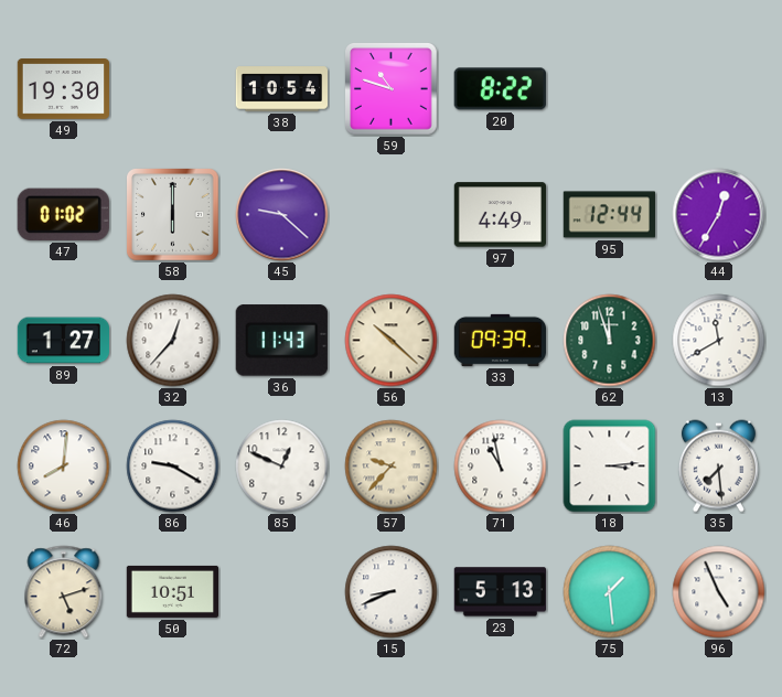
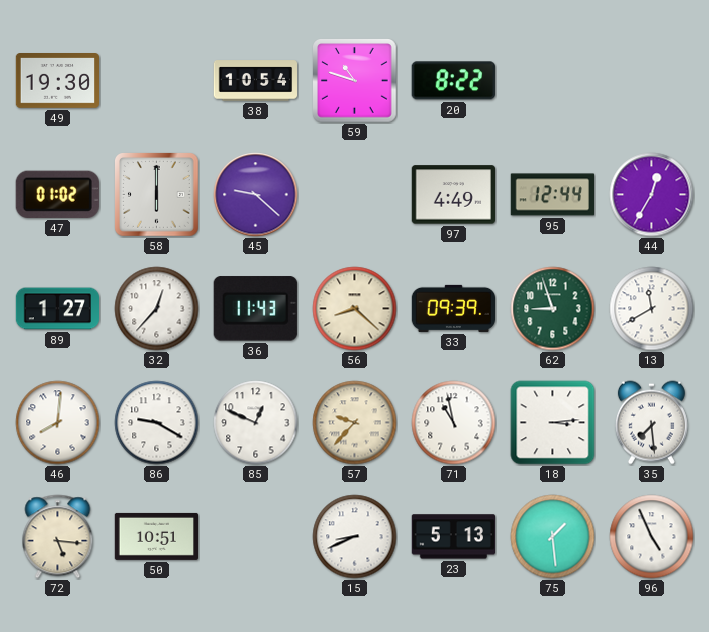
56: 10:22 -> 8:22
62: 11:57 -> 8:57
72: 5:12 -> 5:16
